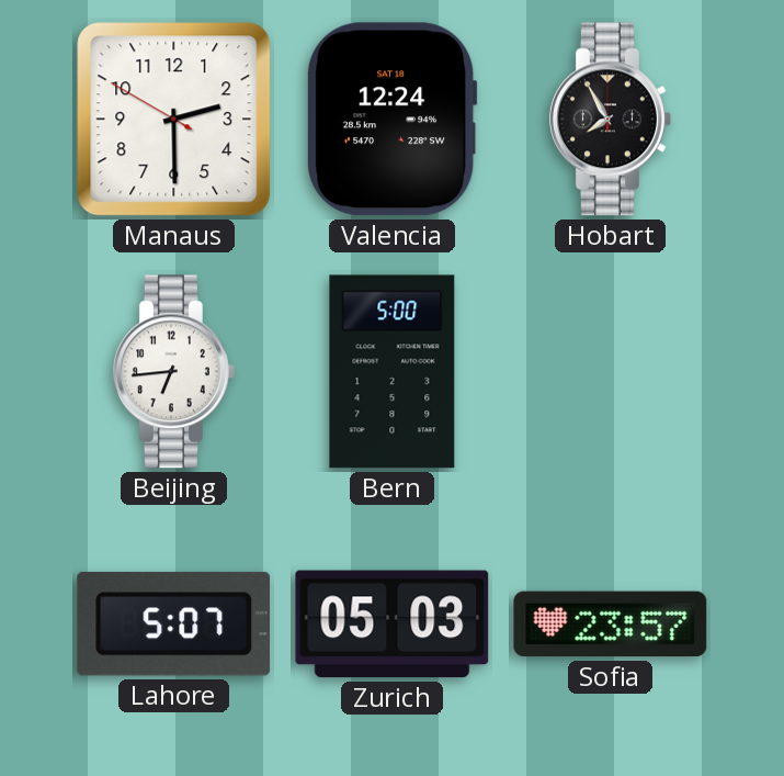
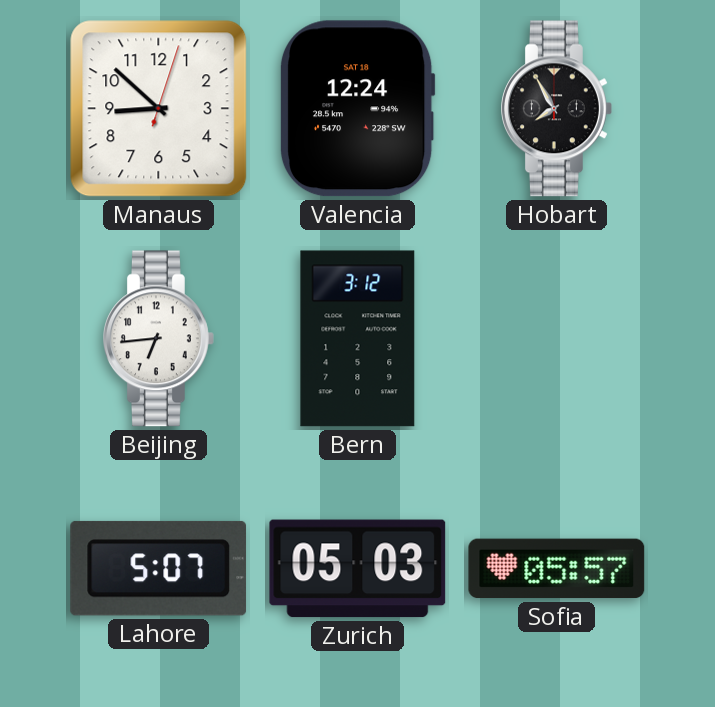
Manaus: 2:29 -> 8:52
Bern: 5:00 -> 3:12
Sofia: 23:57 -> 05:57
